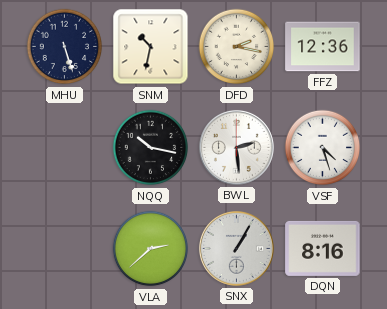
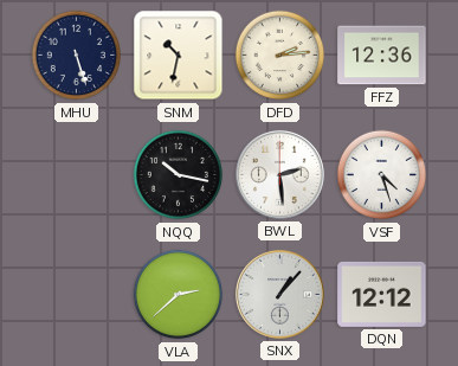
DFD: 2:17 -> 2:14
SNX: 1:05 -> 1:07
DQN: 8:16 -> 12:12
